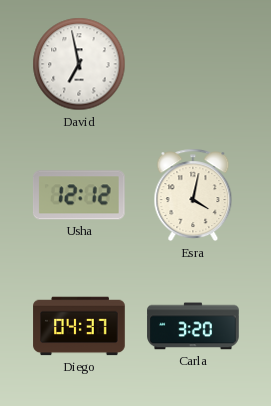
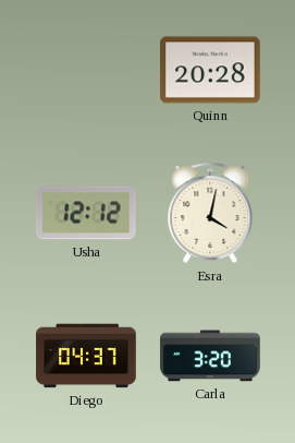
David: 6:58 -> none
Quinn: none -> 20:28
